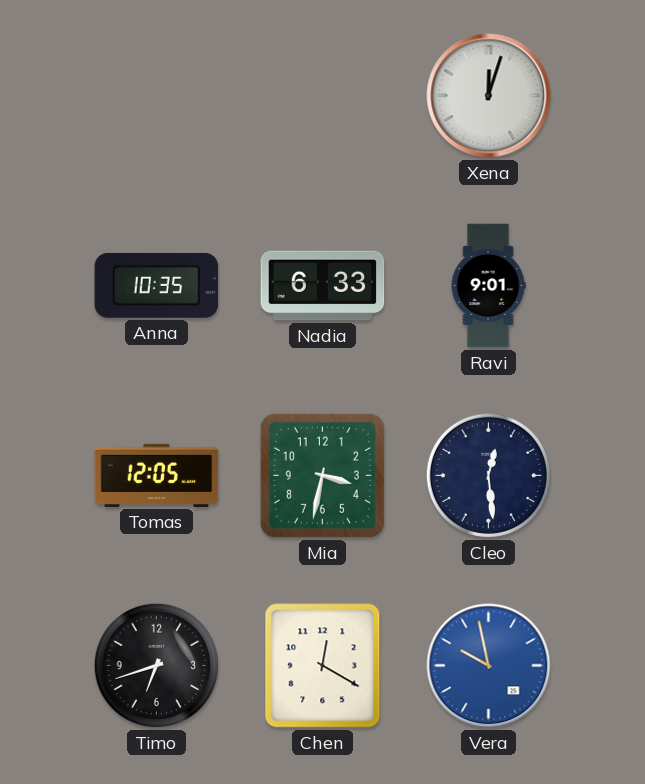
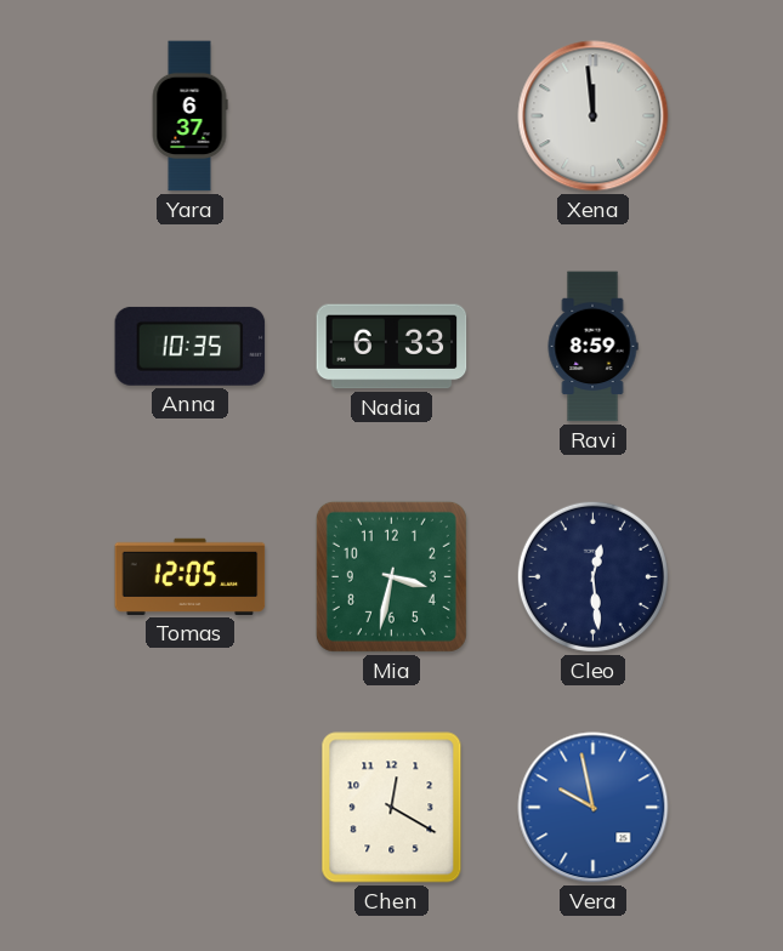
Yara: none -> 6:37
Xena: 12:03 -> 11:59
Ravi: 9:01 -> 8:59
Timo: 6:42 -> none
